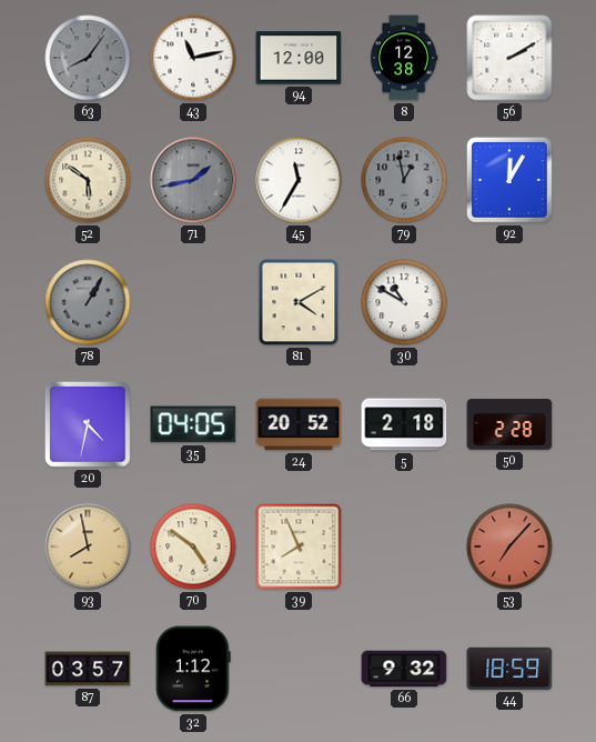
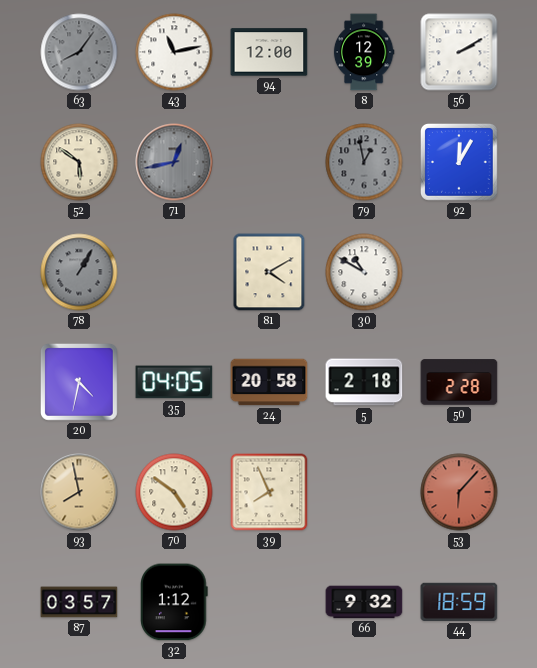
8: 12:38 -> 12:39
71: 1:43 -> 12:43
45: 11:35 -> none
24: 20:52 -> 20:58
53: 7:07 -> 6:07
